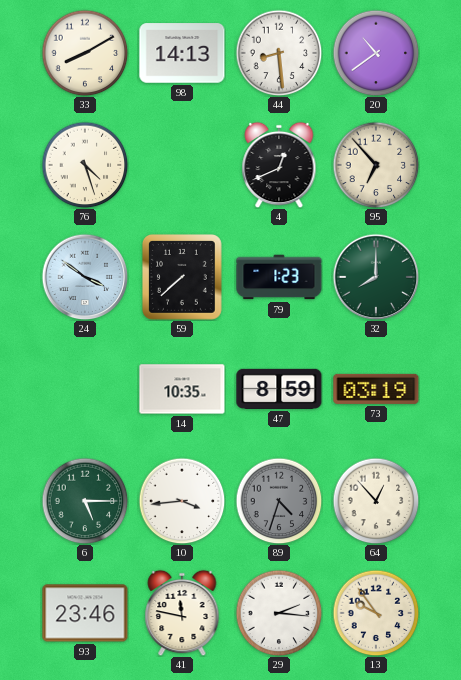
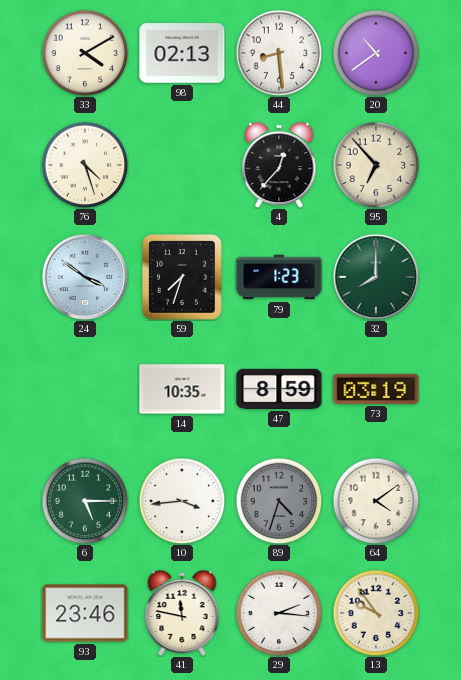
33: 8:10 -> 4:10
98: 14:13 -> 02:13
4: 12:41 -> 12:37
59: 7:38 -> 7:33
64: 12:53 -> 4:09
